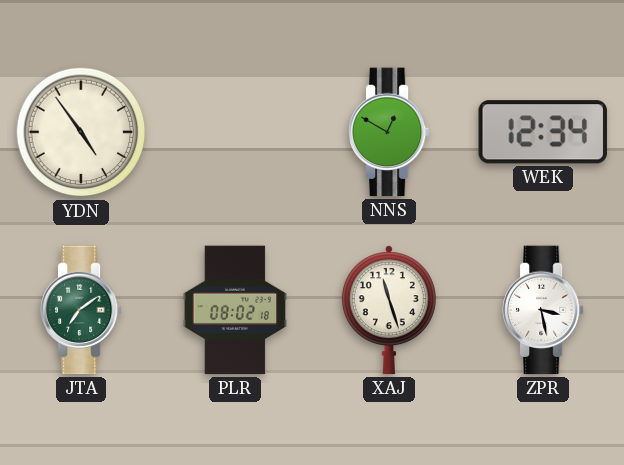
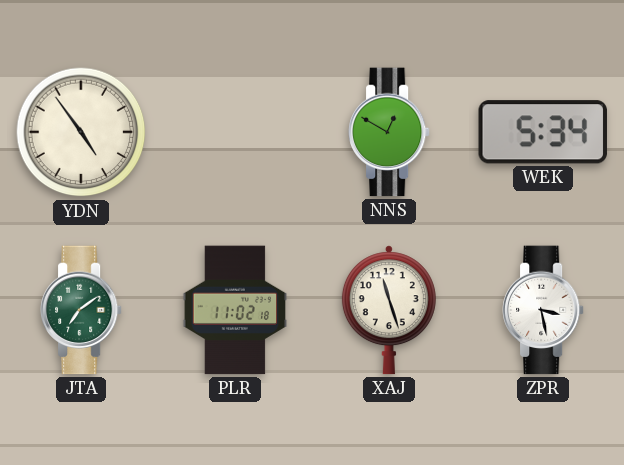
WEK: 12:34 -> 5:34
PLR: 08:02 -> 11:02
